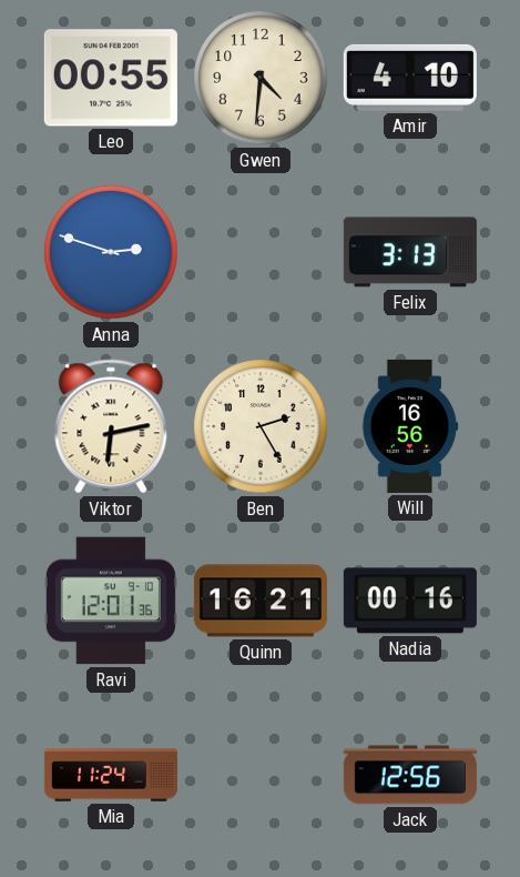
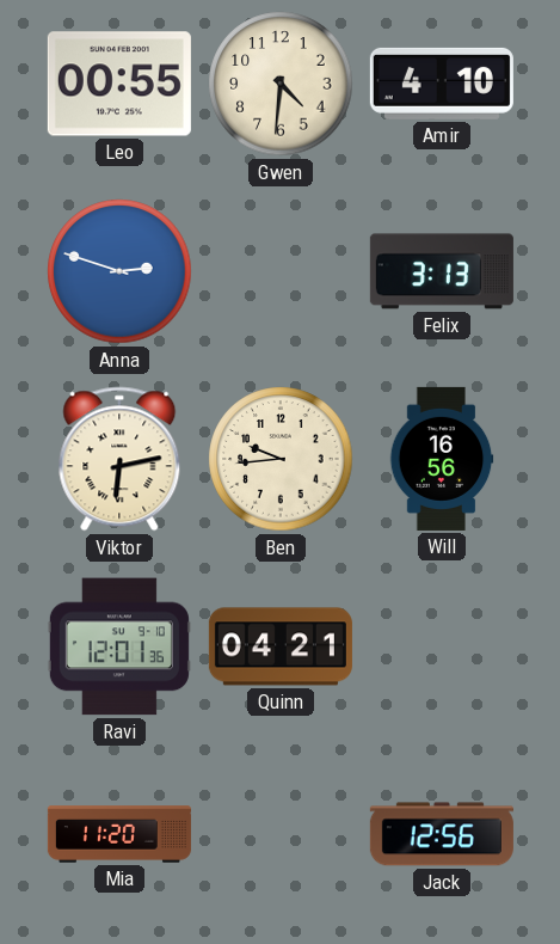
Ben: 2:25 -> 9:44
Quinn: 16:21 -> 04:21
Nadia: 00:16 -> none
Mia: 11:24 -> 11:20
